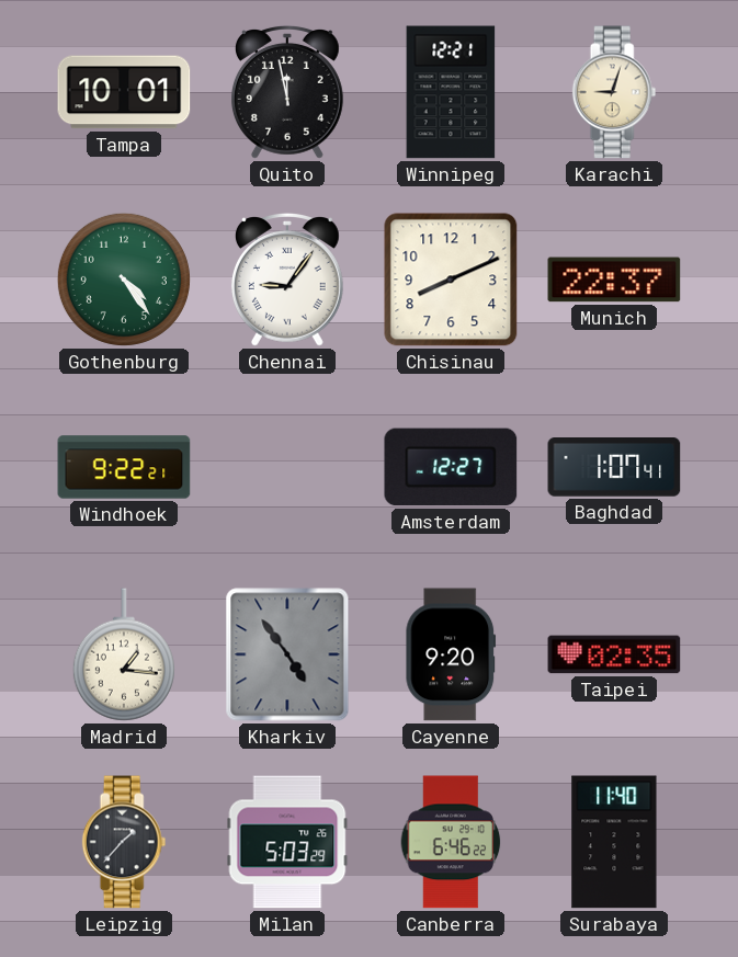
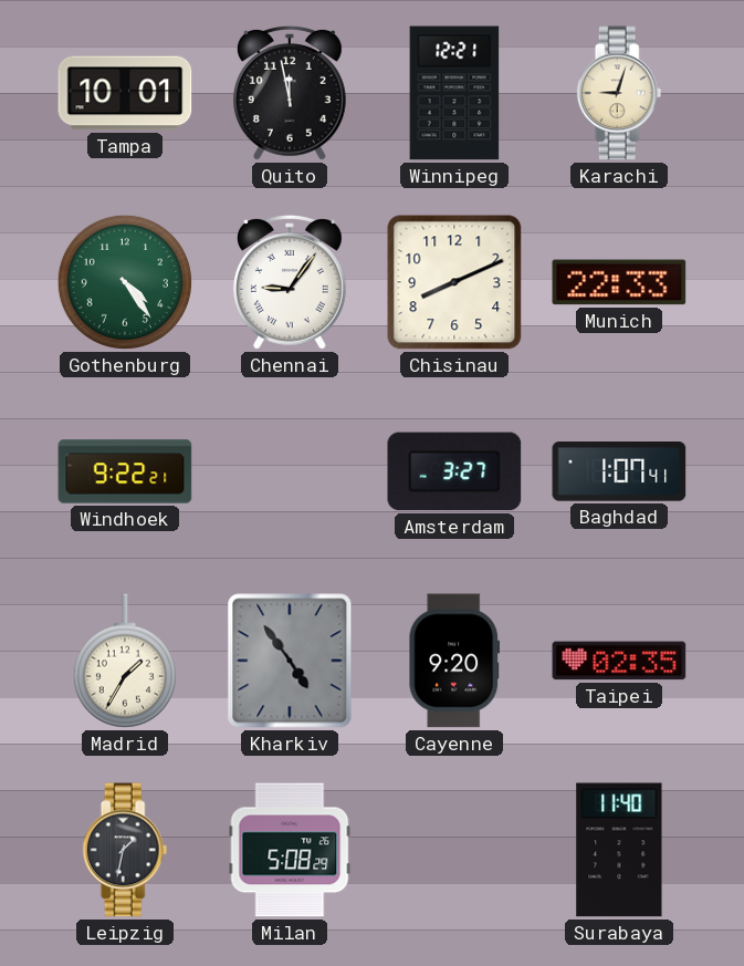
Munich: 22:37 -> 22:33
Amsterdam: 12:27 -> 3:27
Madrid: 1:16 -> 1:35
Leipzig: 1:37 -> 1:32
Milan: 5:03 -> 5:08
Canberra: 6:46 -> none
